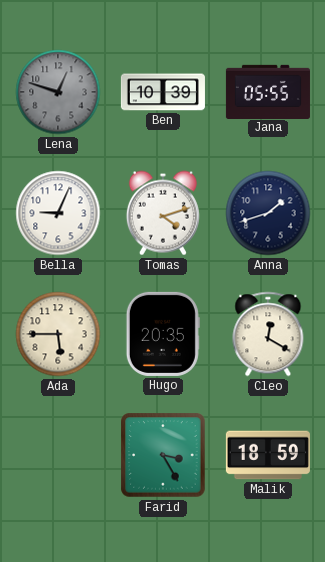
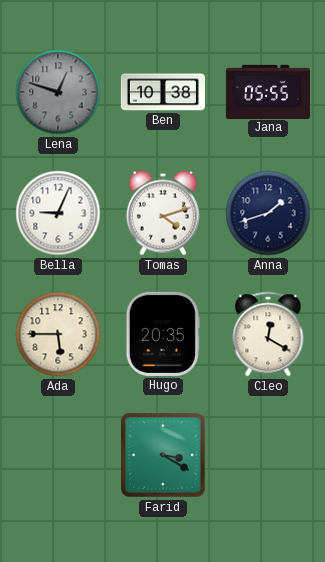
Ben: 10:39 -> 10:38
Farid: 3:25 -> 3:20
Malik: 18:59 -> none
